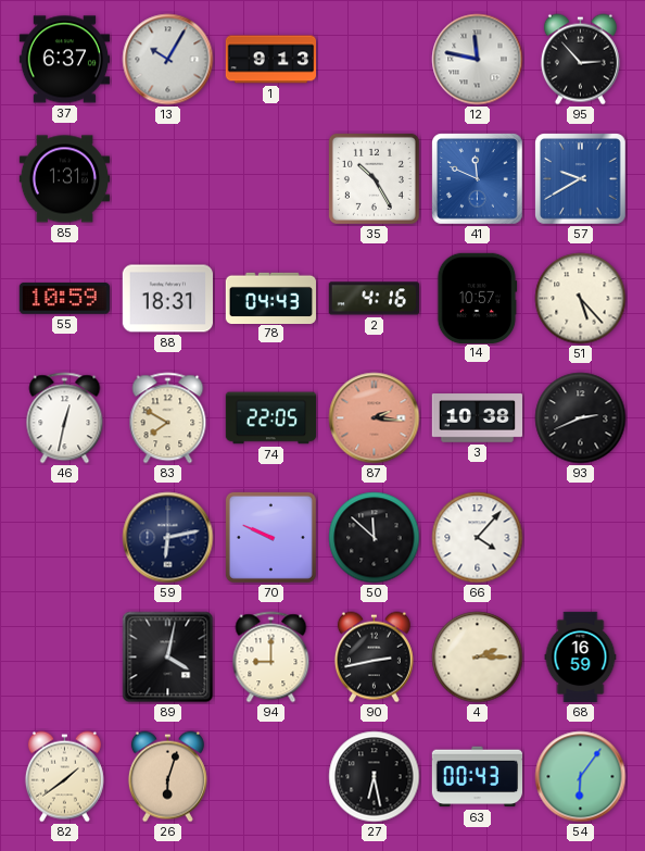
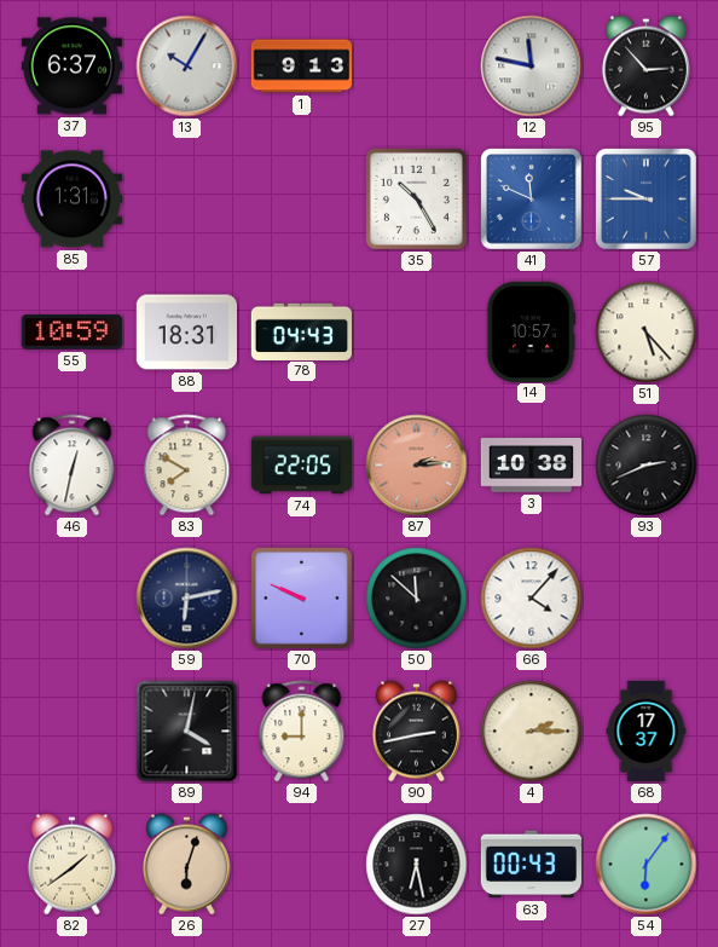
57: 9:40 -> 9:45
2: 4:16 -> none
87: 2:16 -> 2:14
68: 16:59 -> 17:37
